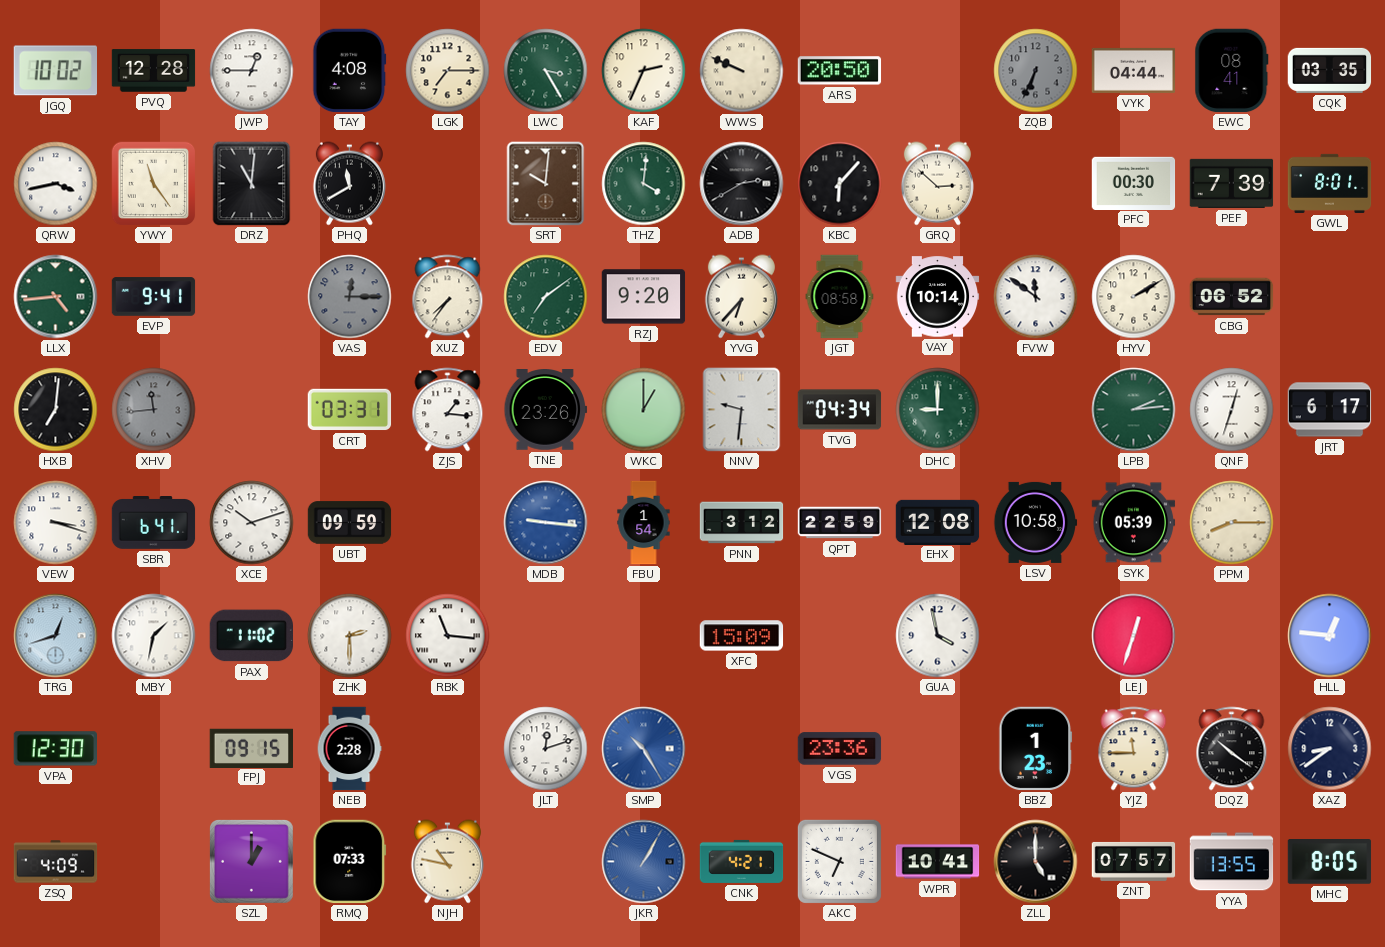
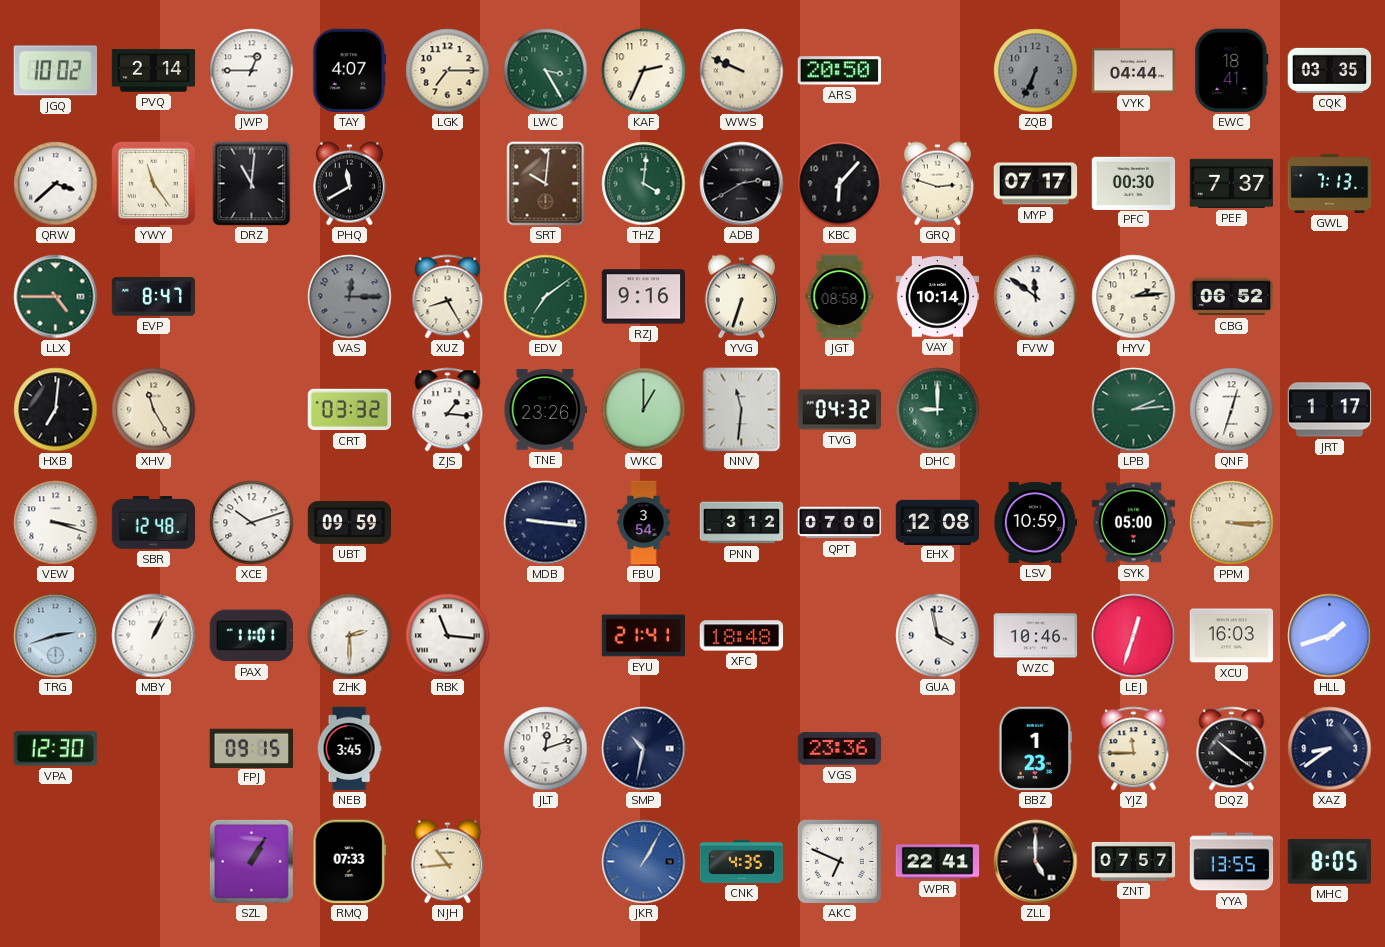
PVQ: 12:28 -> 2:14
TAY: 4:08 -> 4:07
EWC: 08:41 -> 18:41
QRW: 3:43 -> 3:38
GRQ: 2:52 -> 2:48
MYP: none -> 07:17
PEF: 7:39 -> 7:37
GWL: 8:01 -> 7:13
LLX: 4:44 -> 4:45
EVP: 9:41 -> 8:47
XUZ: 7:36 -> 8:25
RZJ: 9:20 -> 9:16
YVG: 6:37 -> 6:33
HYV: 2:10 -> 2:14
XHV: 11:44 -> 11:25
XHV dial: grey -> cream
CRT: 03:31 -> 03:32
NNV: 9:31 -> 11:31
TVG: 04:34 -> 04:32
JRT: 6:17 -> 1:17
SBR: 6:41 -> 12:48
MDB dial: blue -> navy
FBU: 1:54 -> 3:54
QPT: 22:59 -> 07:00
LSV: 10:58 -> 10:59
SYK: 05:39 -> 05:00
PPM: 8:15 -> 3:15
TRG: 12:42 -> 2:42
MBY: 1:32 -> 1:04
PAX: 11:02 -> 11:01
EYU: none -> 21:41
XFC: 15:09 -> 18:48
WZC: none -> 10:46
XCU: none -> 16:03
HLL: 12:46 -> 1:42
NEB: 2:28 -> 3:45
SMP: 10:25 -> 10:32
SMP dial: blue -> navy
ZSQ: 4:09 -> none
SZL: 1:00 -> 1:05
NJH: 10:47 -> 10:44
CNK: 4:21 -> 4:35
WPR: 10:41 -> 22:41
